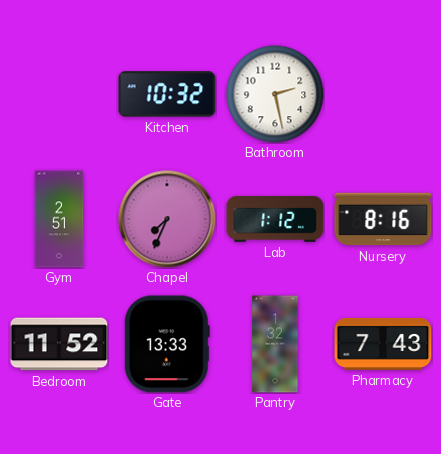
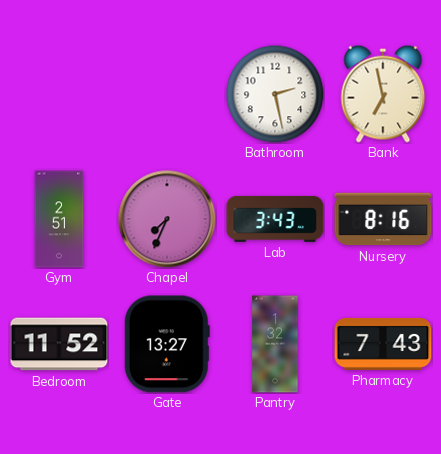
Kitchen: 10:32 -> none
Bank: none -> 6:58
Lab: 1:12 -> 3:43
Gate: 13:33 -> 13:27
